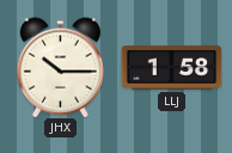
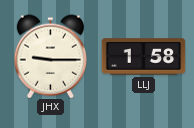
JHX: 10:15 -> 9:15
